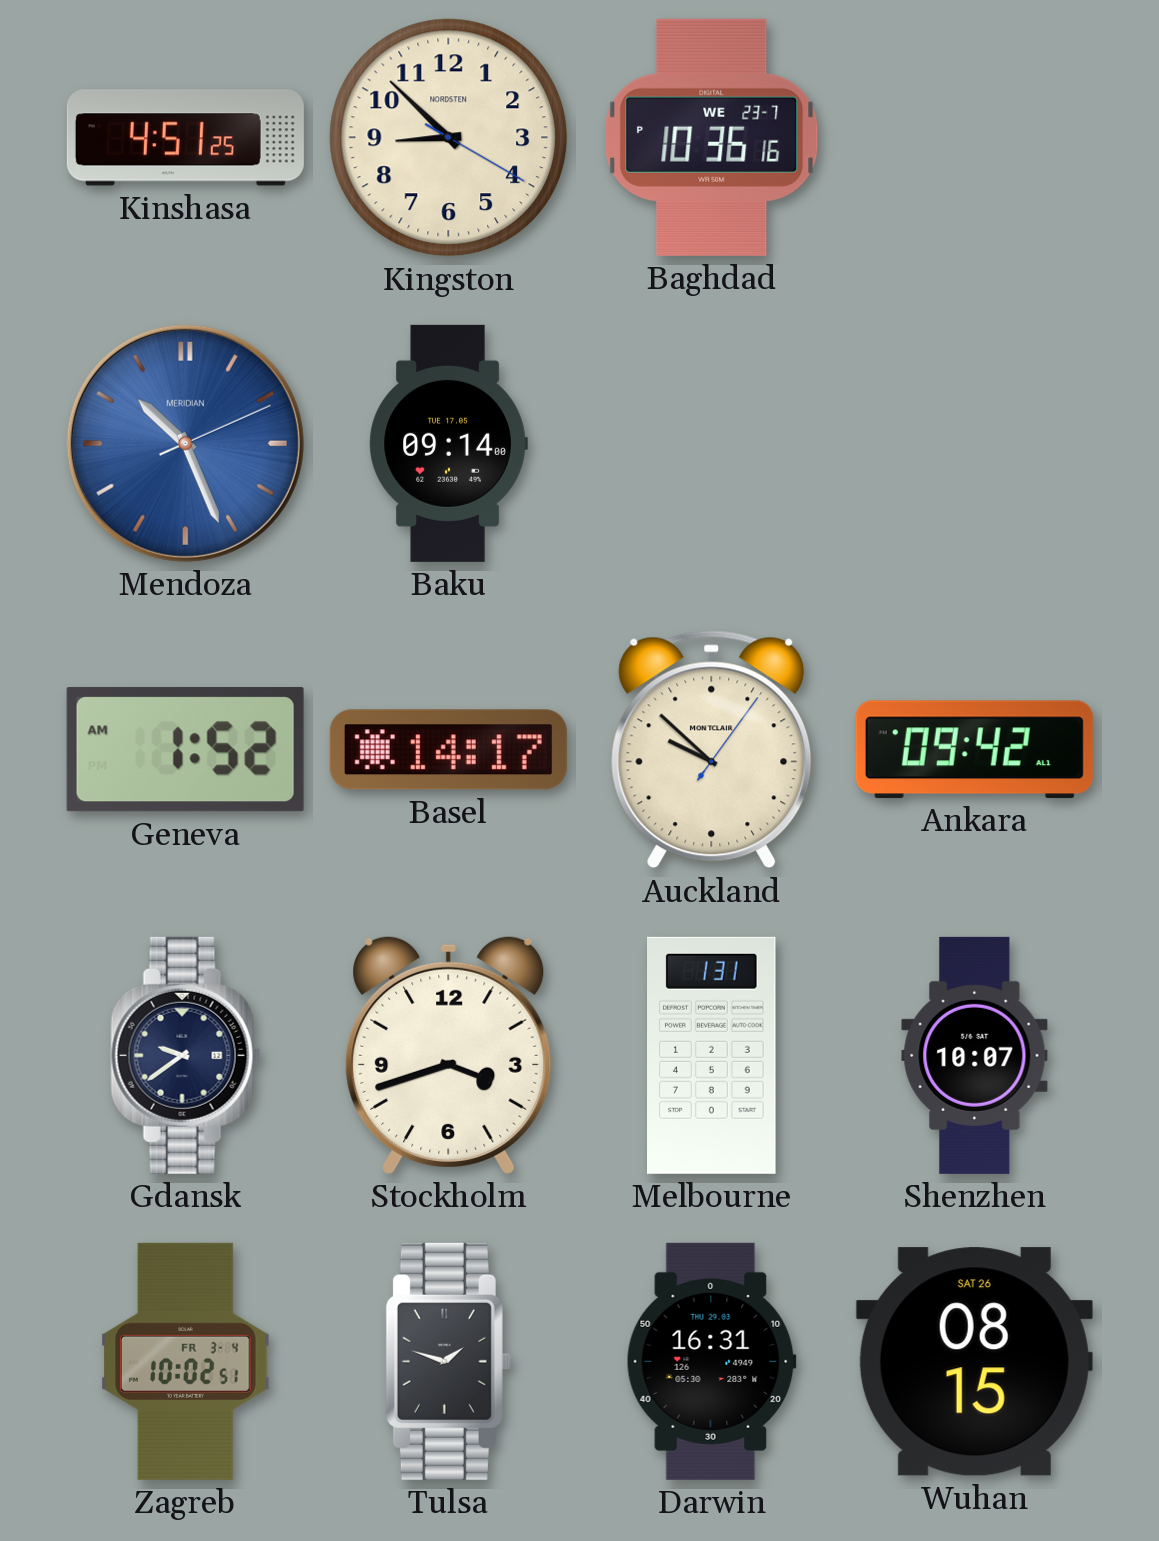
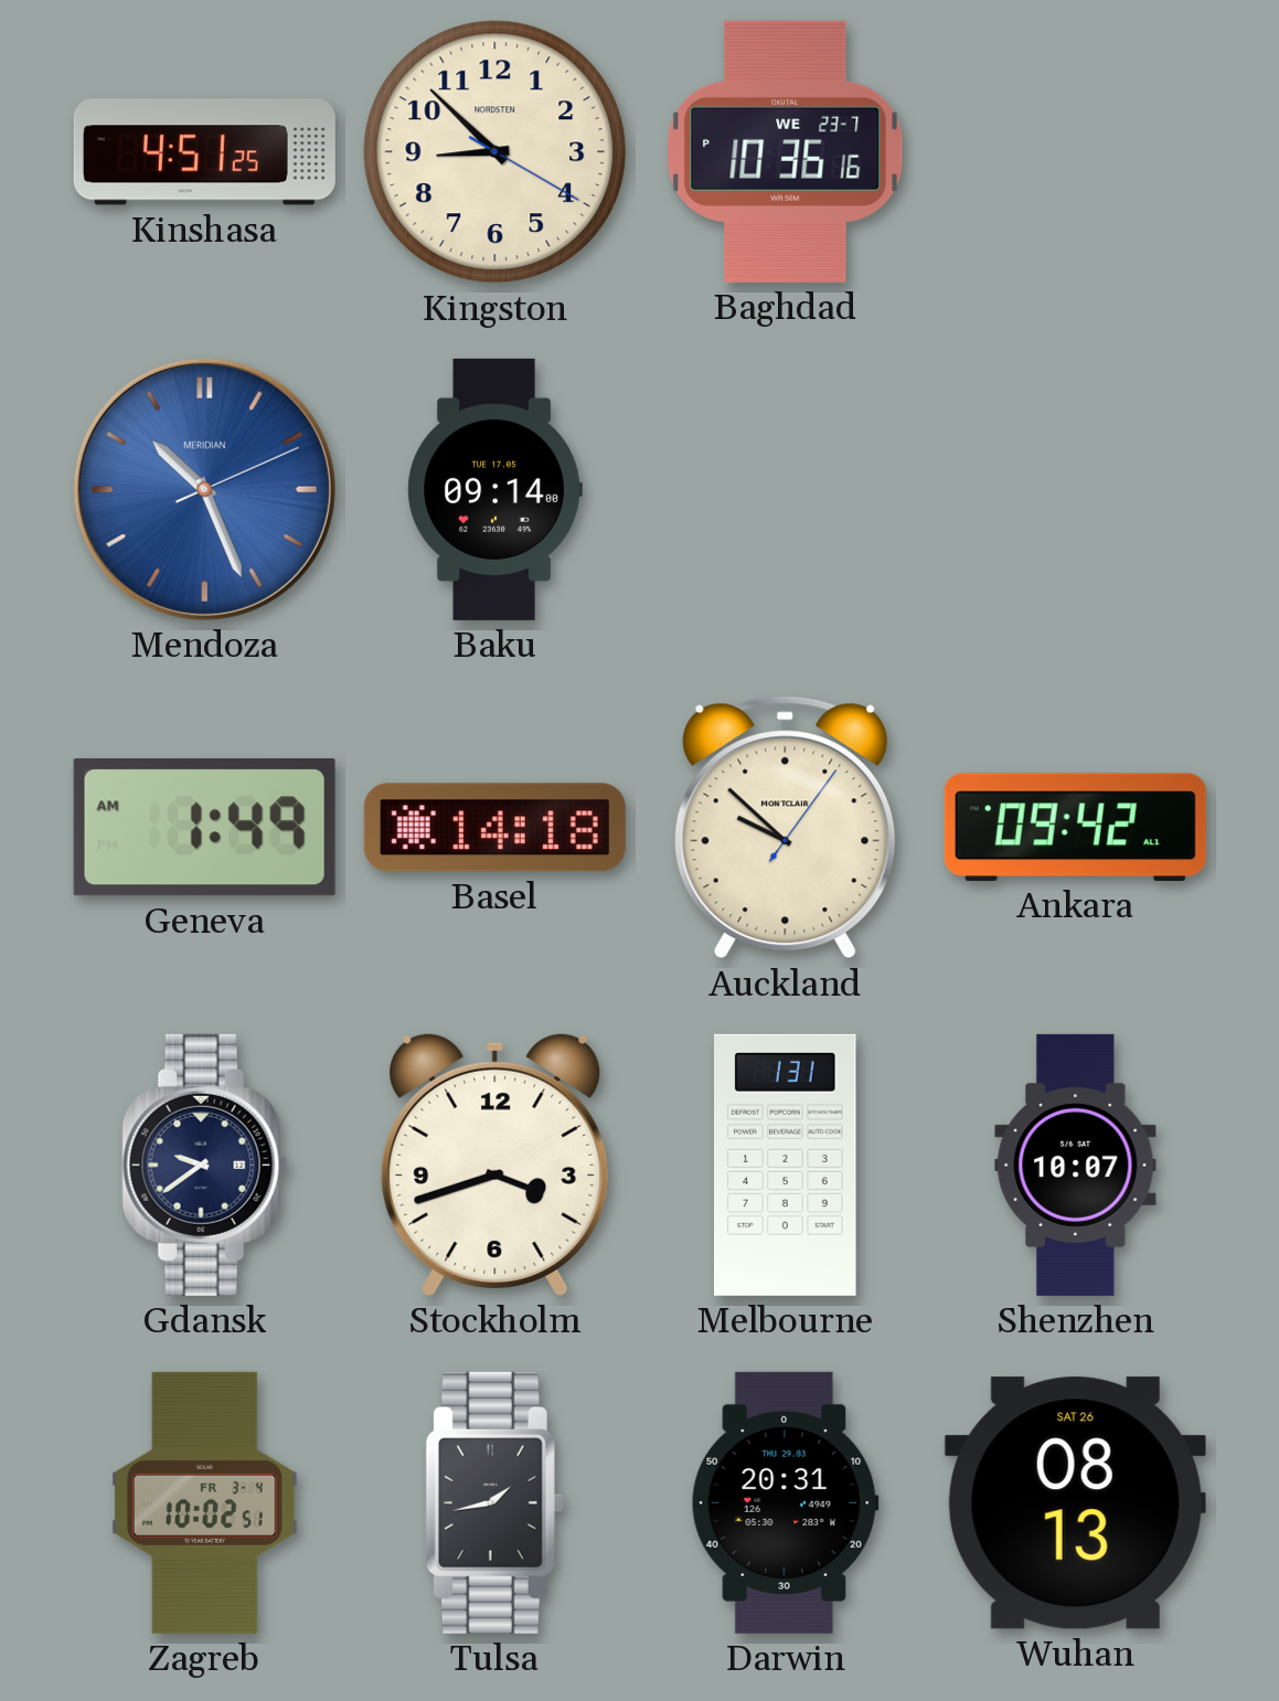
Geneva: 1:52 -> 1:49
Basel: 14:17 -> 14:18
Tulsa: 1:48 -> 1:43
Darwin: 16:31 -> 20:31
Wuhan: 08:15 -> 08:13
